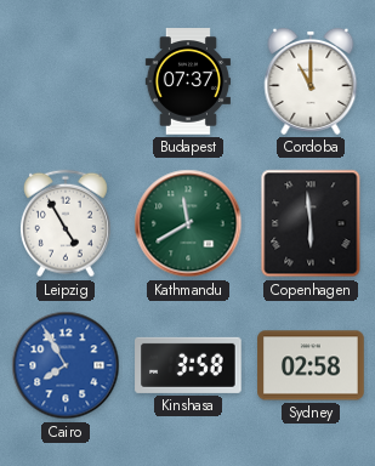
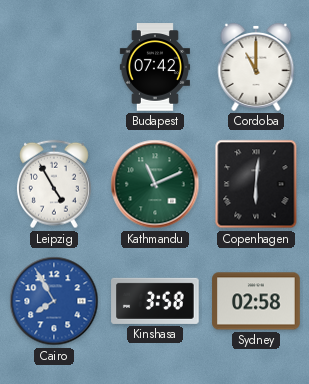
Budapest: 07:37 -> 07:42
Kathmandu: 11:40 -> 11:11
Copenhagen: 5:59 -> 6:01
